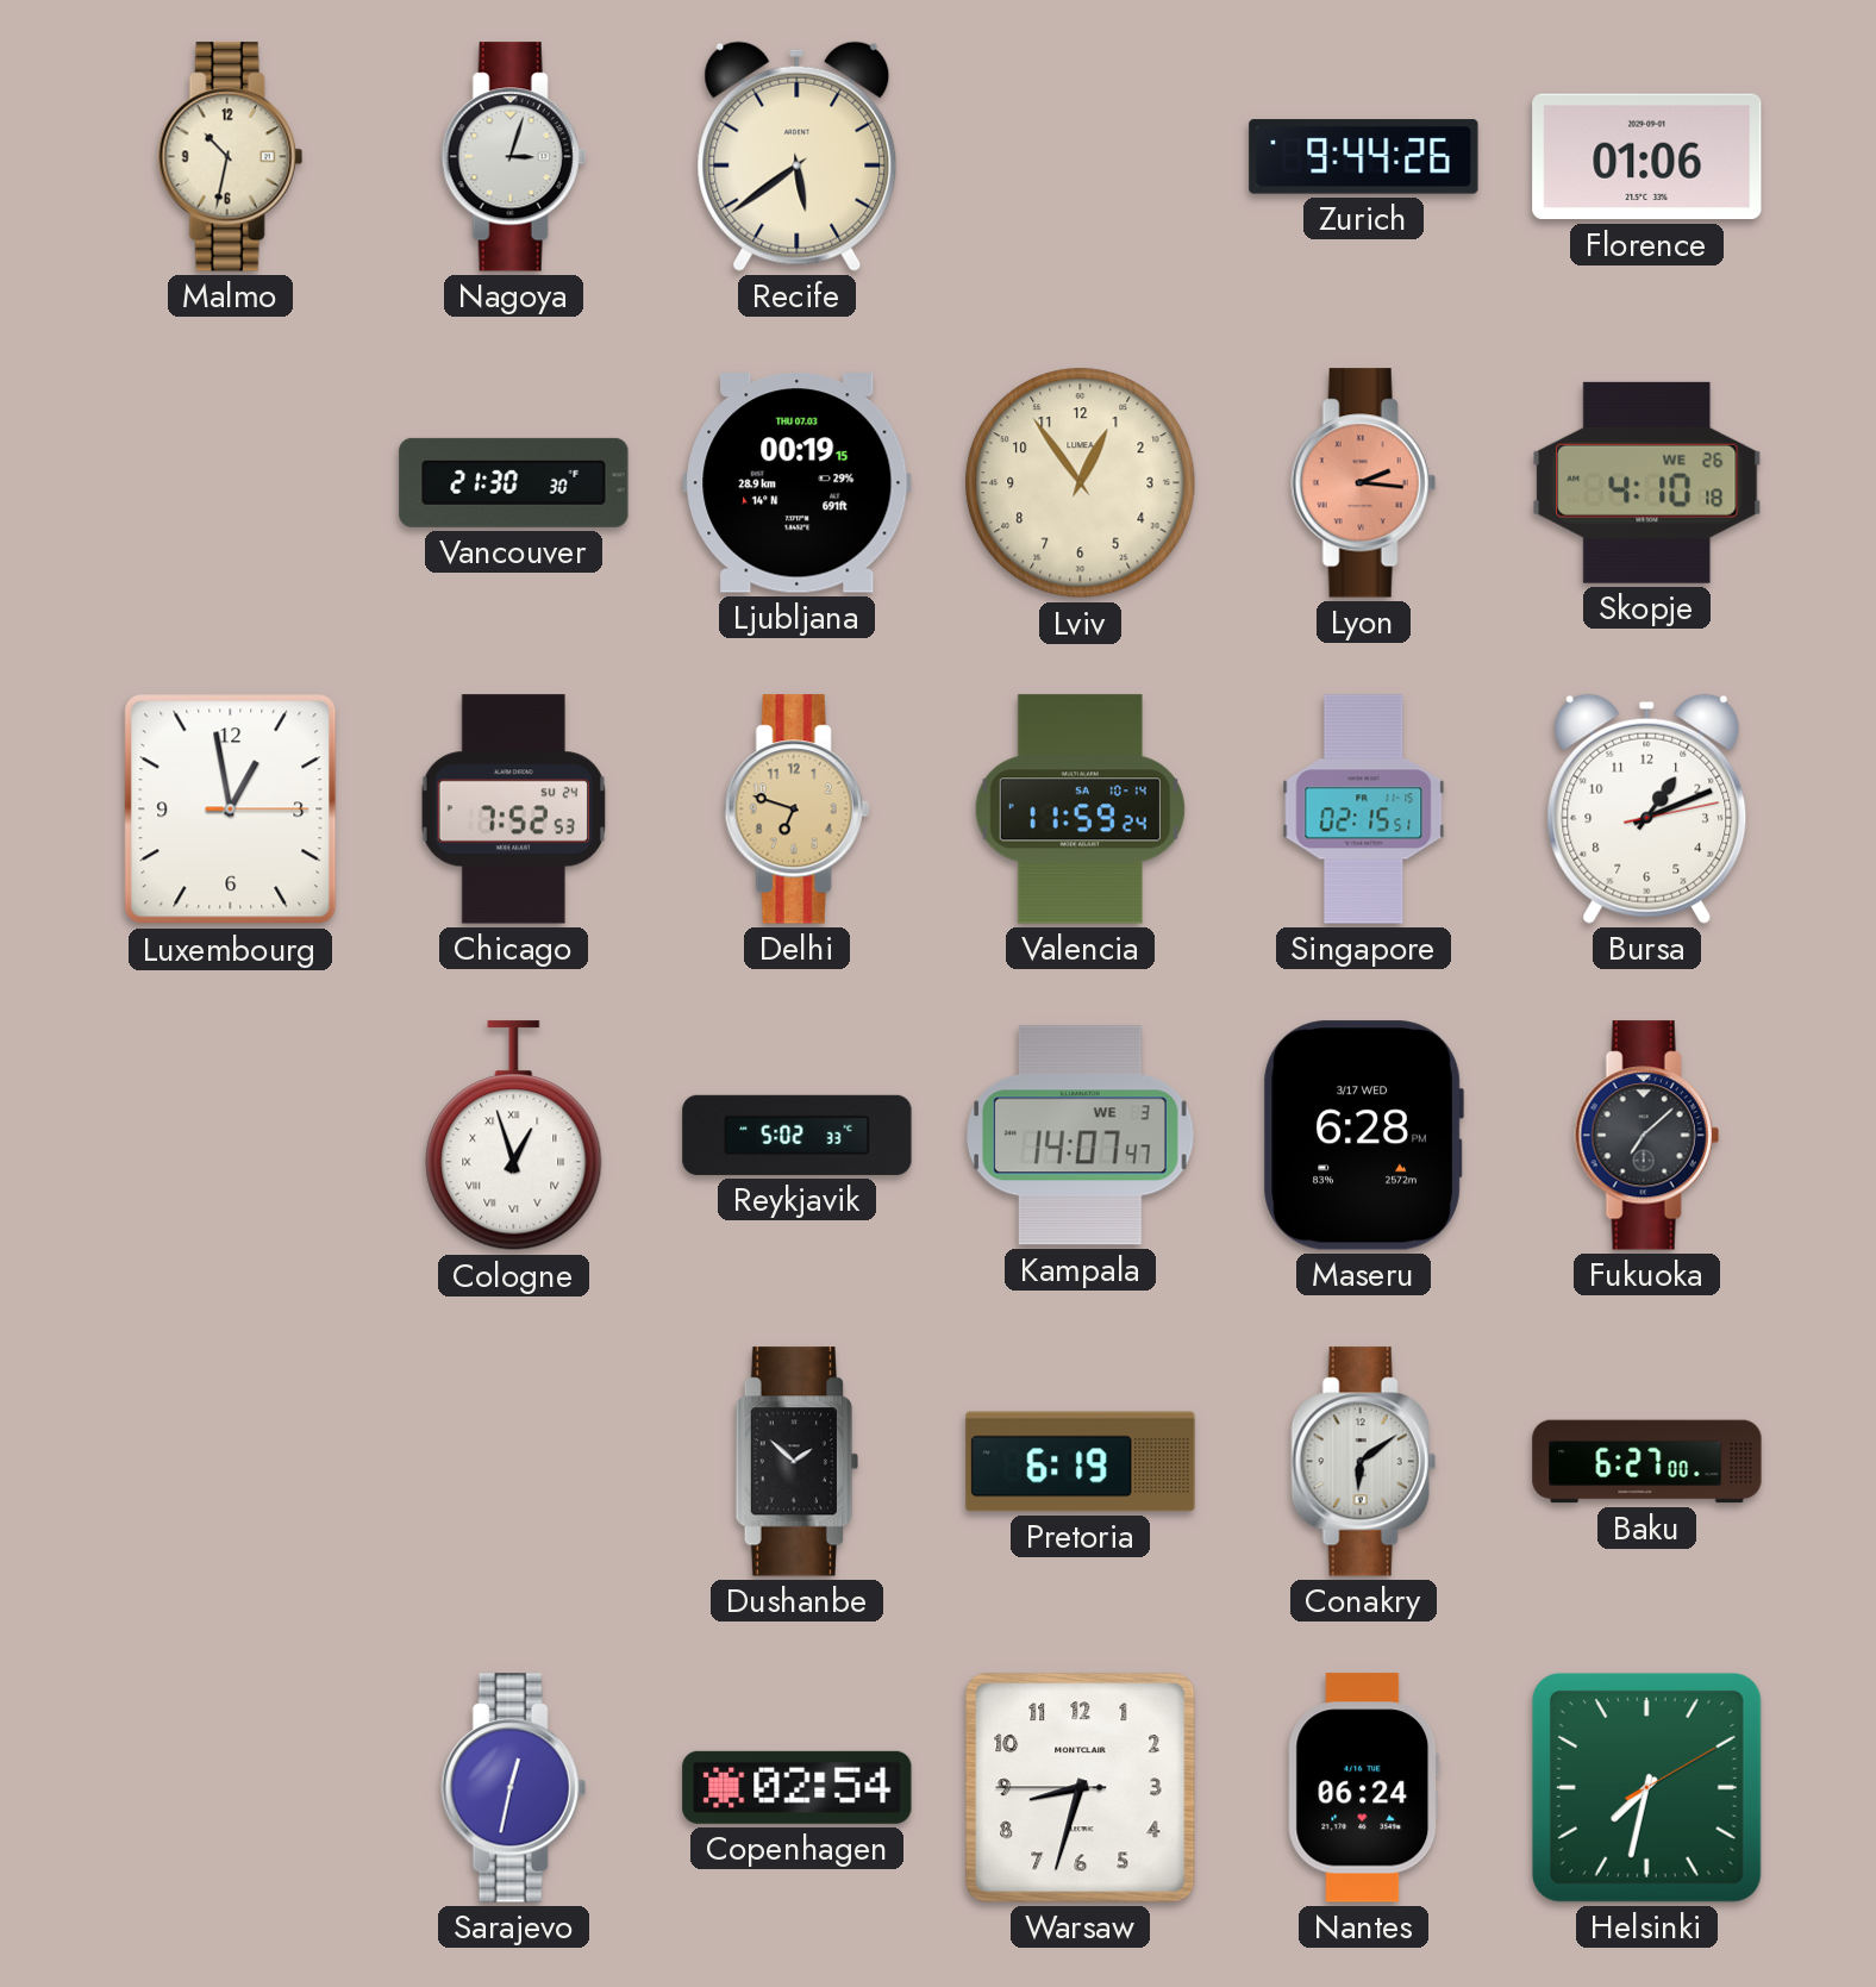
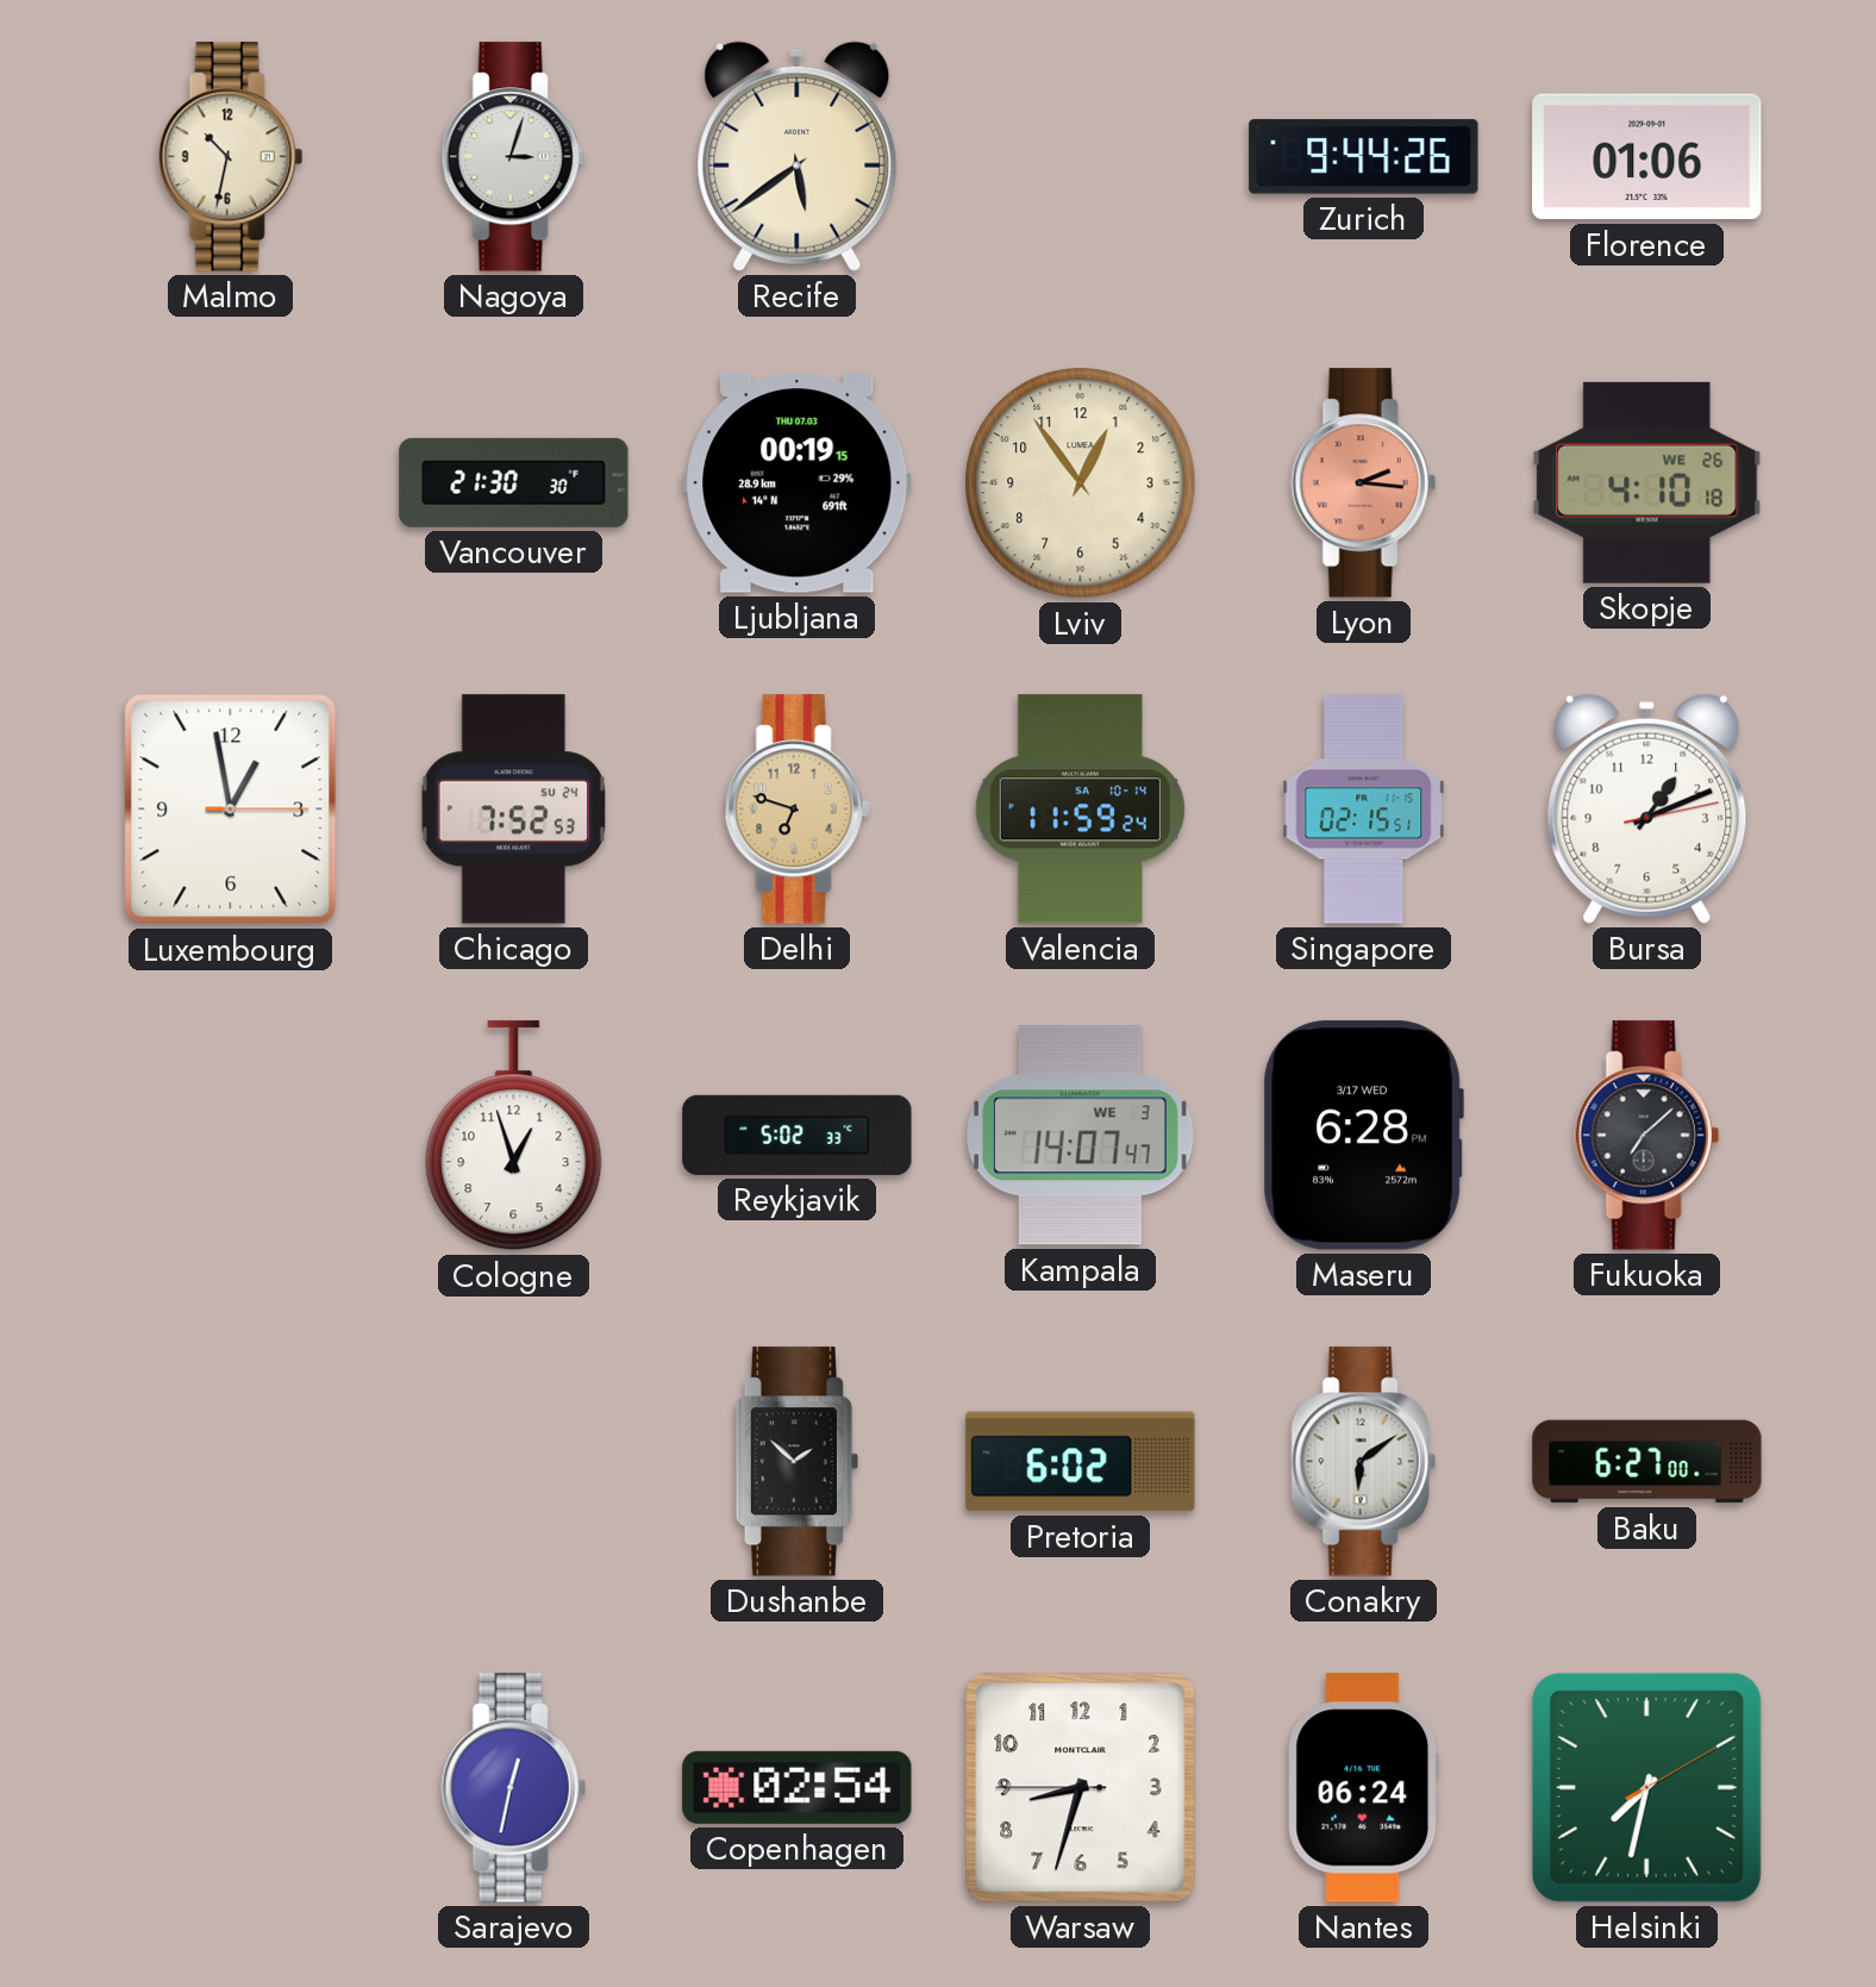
Cologne numerals: Roman -> Arabic
Pretoria: 6:19 -> 6:02
